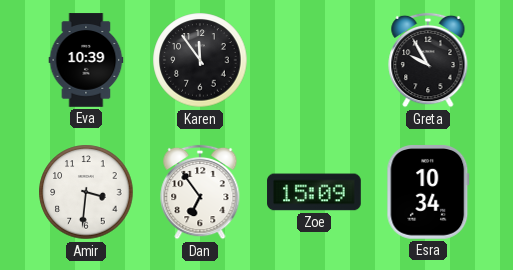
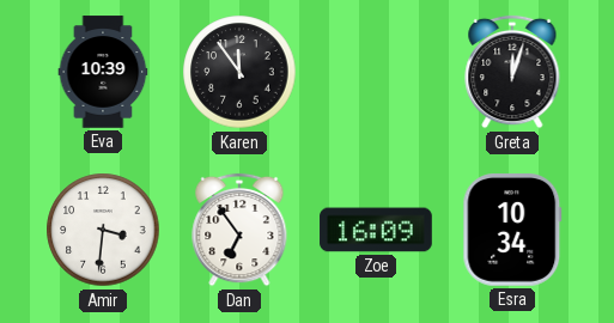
Greta: 9:55 -> 12:03
Zoe: 15:09 -> 16:09
